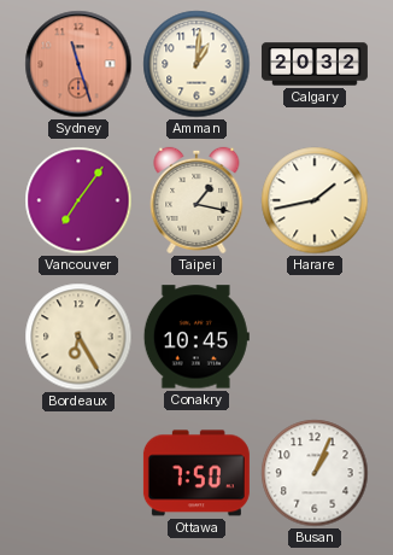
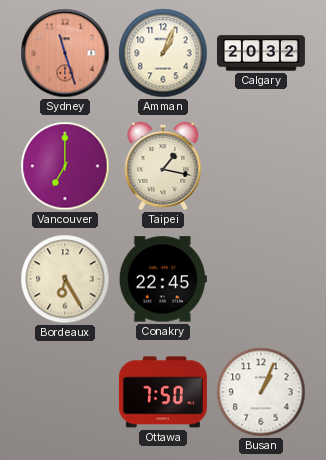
Amman: 1:01 -> 1:04
Vancouver: 7:06 -> 7:00
Harare: 1:43 -> none
Conakry: 10:45 -> 22:45
